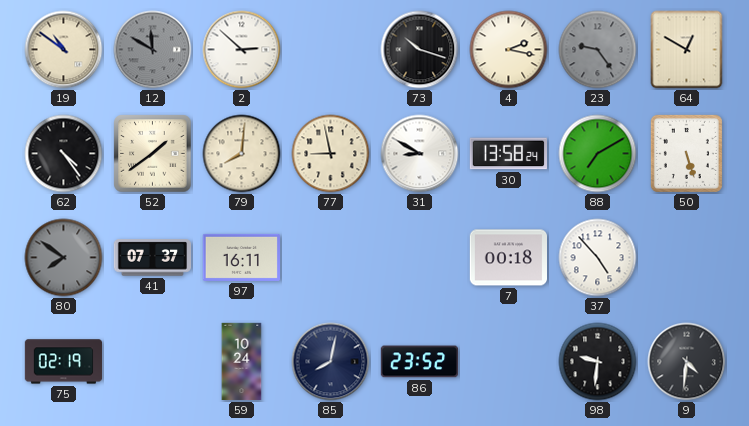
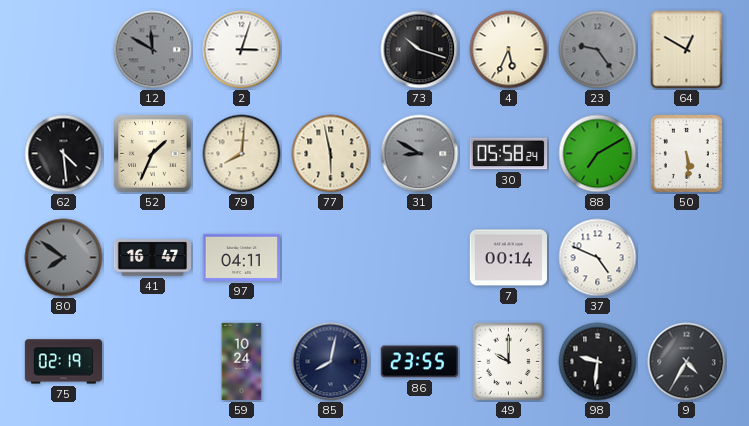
19: 10:51 -> none
2: 2:52 -> 3:03
4: 2:17 -> 5:34
62: 4:24 -> 4:29
52: 1:39 -> 1:34
77: 8:58 -> 5:58
31 dial: white -> grey
30: 13:58 -> 05:58
50: 5:27 -> 5:29
41: 07:37 -> 16:47
97: 16:11 -> 04:11
7: 00:18 -> 00:14
37: 4:53 -> 4:49
86: 23:52 -> 23:55
49: none -> 10:00
9: 4:31 -> 4:35
